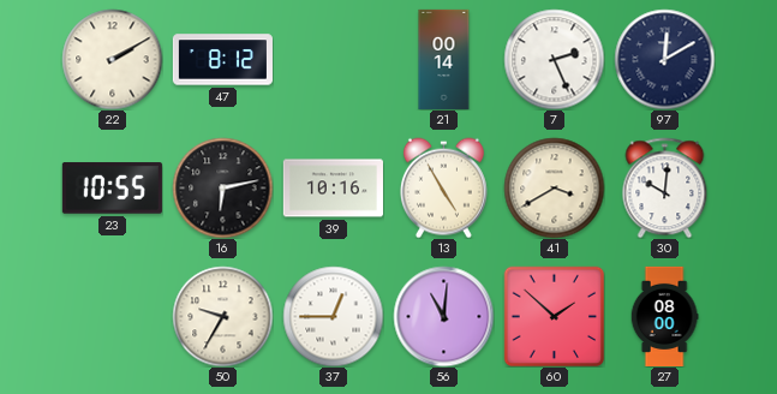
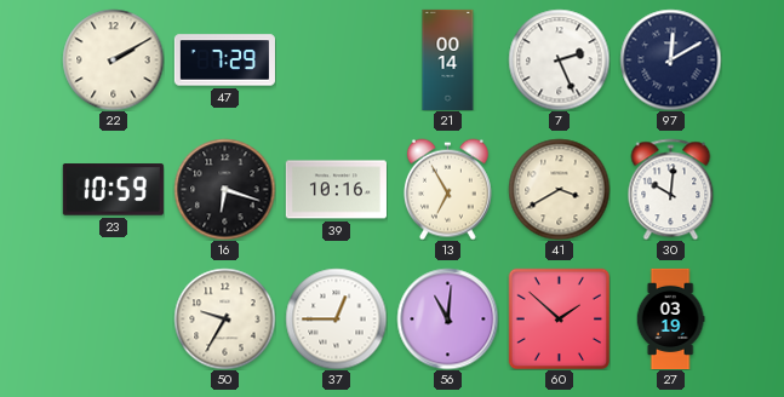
47: 8:12 -> 7:29
23: 10:55 -> 10:59
16: 6:13 -> 6:18
13: 4:55 -> 6:55
27: 08:00 -> 03:19
